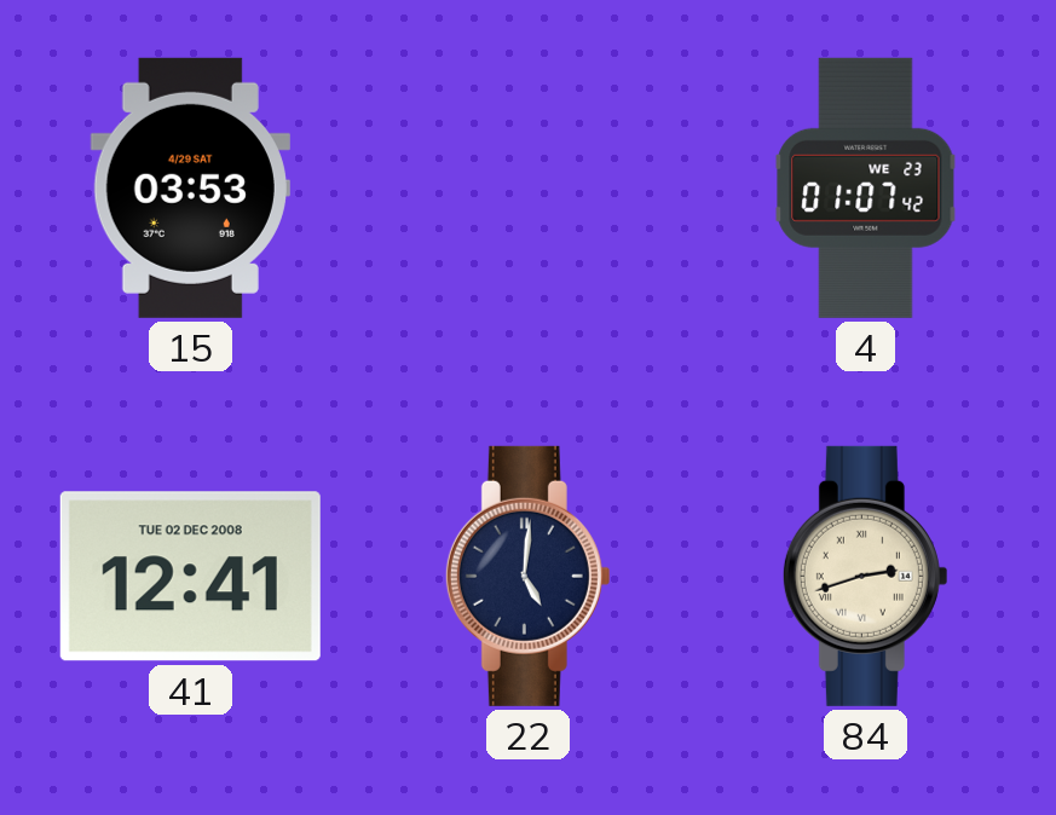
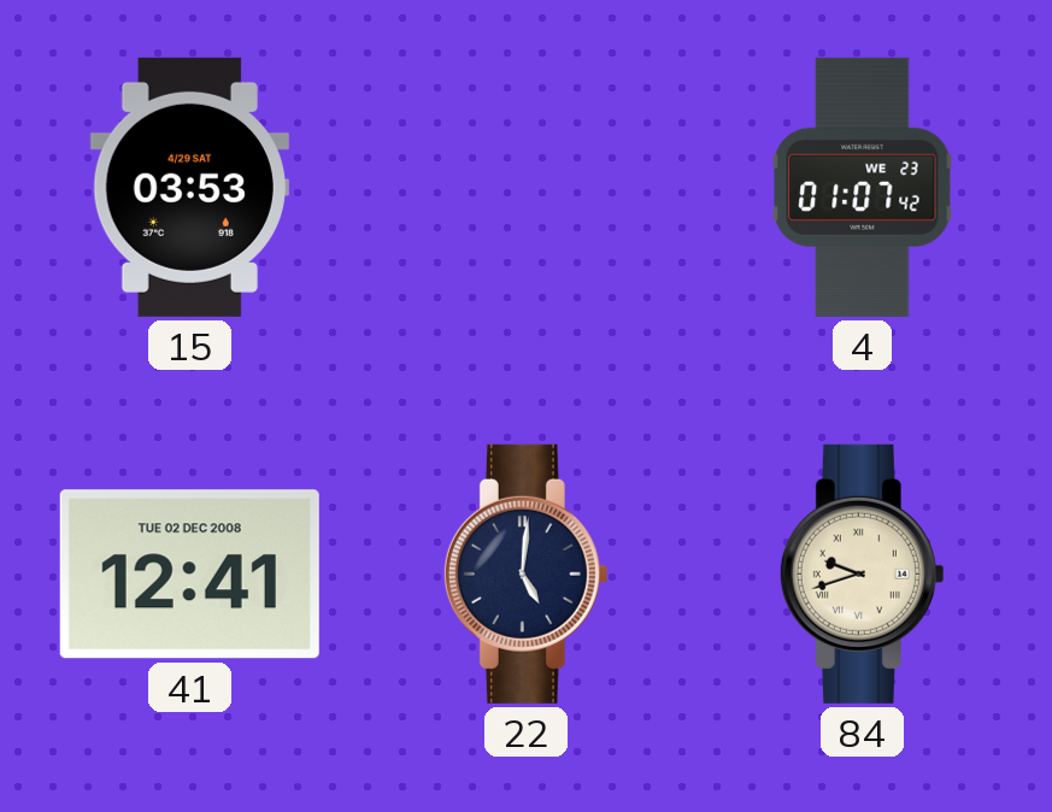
84: 2:42 -> 9:42
